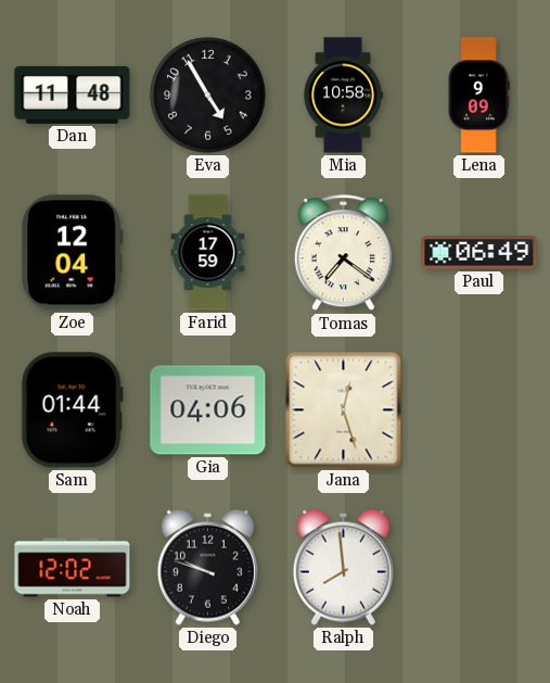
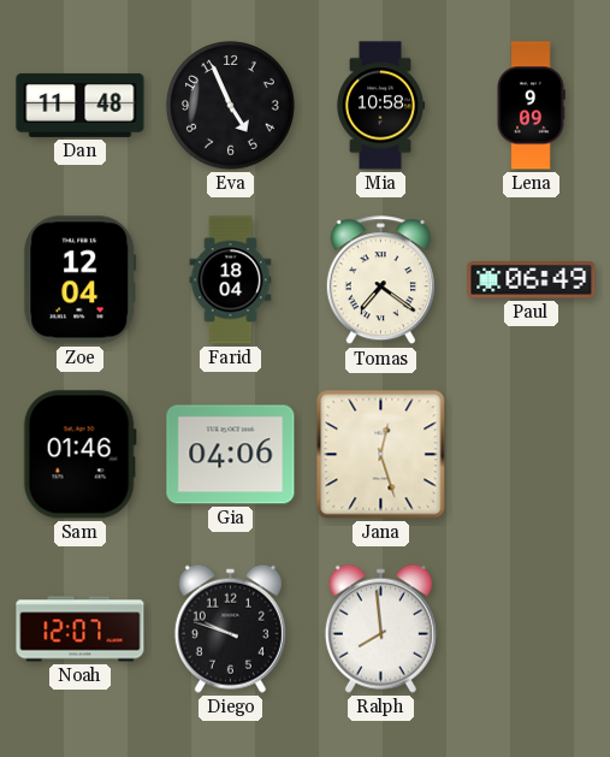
Eva: 4:55 -> 4:56
Farid: 17:59 -> 18:04
Sam: 01:44 -> 01:46
Noah: 12:02 -> 12:07
